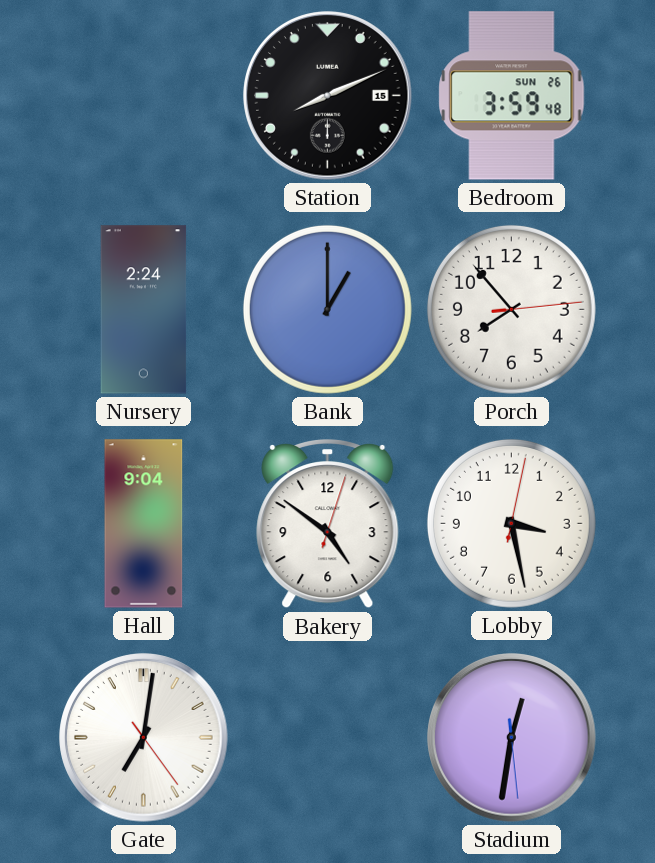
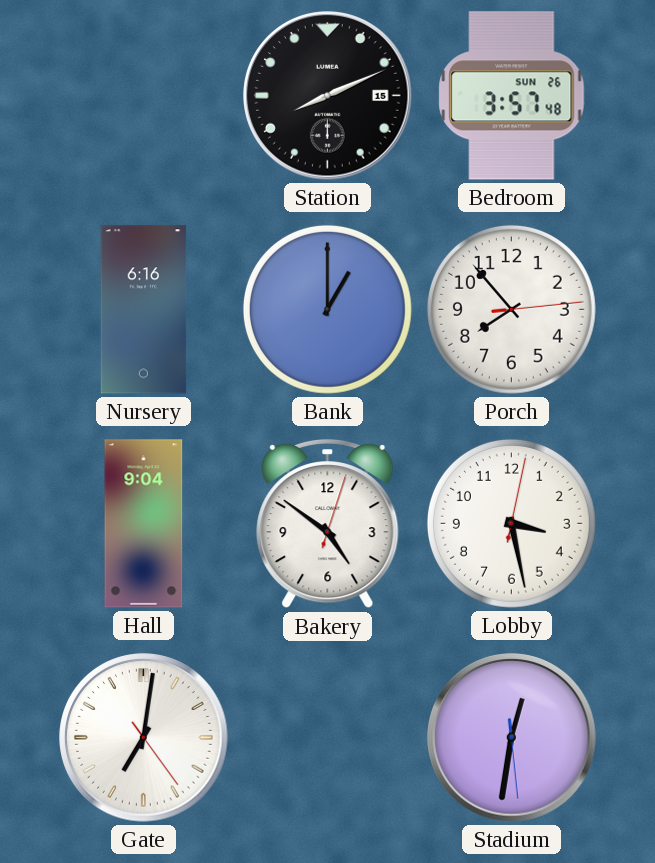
Bedroom: 3:59 -> 3:57
Nursery: 2:24 -> 6:16
